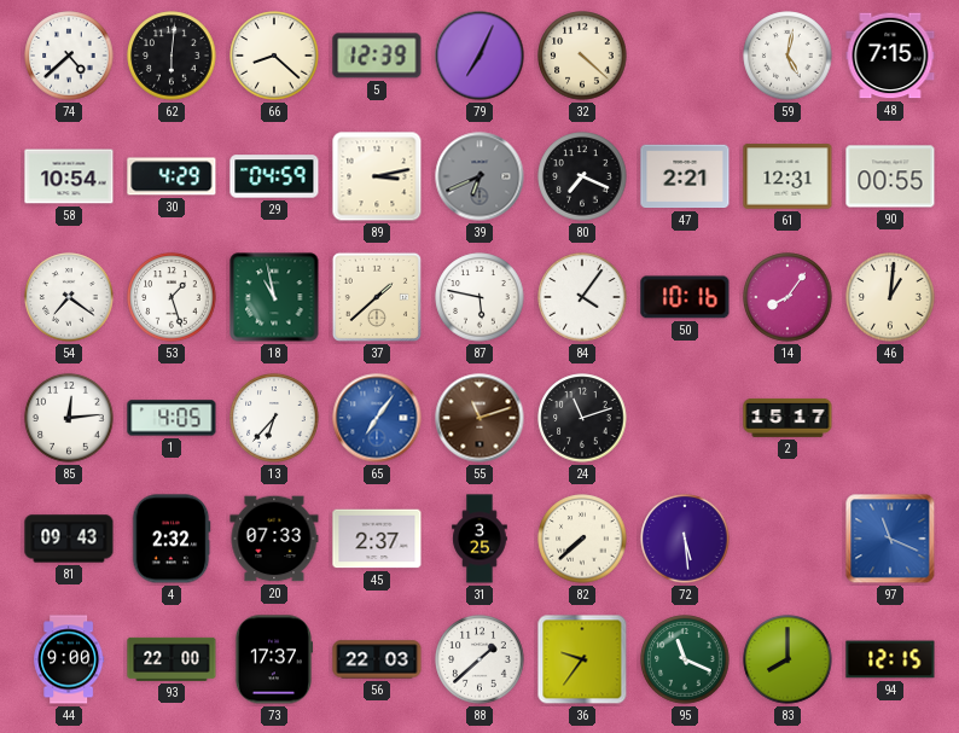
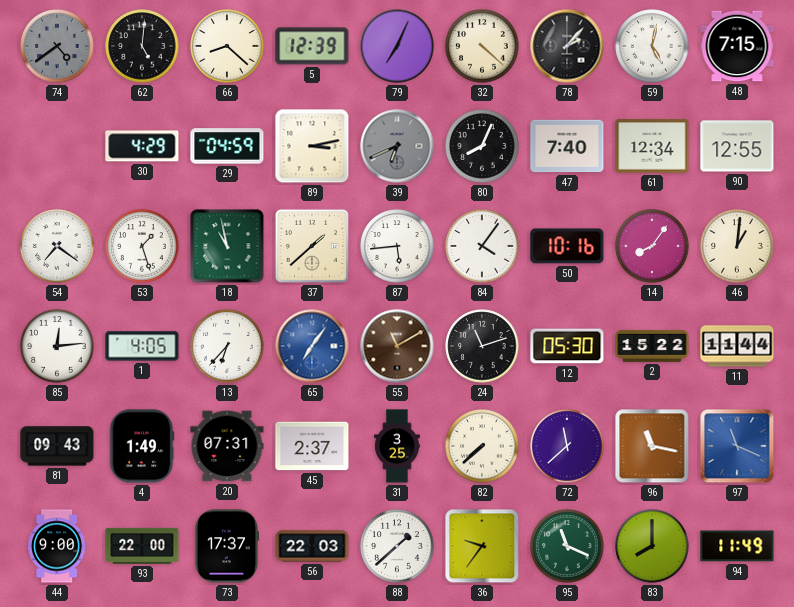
74: 4:38 -> 4:39
74 dial: white -> grey
62: 6:01 -> 5:01
78: none -> 2:07
58: 10:54 -> none
80: 7:19 -> 8:04
47: 2:21 -> 7:40
61: 12:31 -> 12:34
90: 00:55 -> 12:55
87: 5:47 -> 5:44
55: 11:12 -> 11:10
12: none -> 05:30
2: 15:17 -> 15:22
11: none -> 11:44
4: 2:32 -> 1:49
20: 07:33 -> 07:31
72: 5:29 -> 11:38
96: none -> 11:17
94: 12:15 -> 11:49
